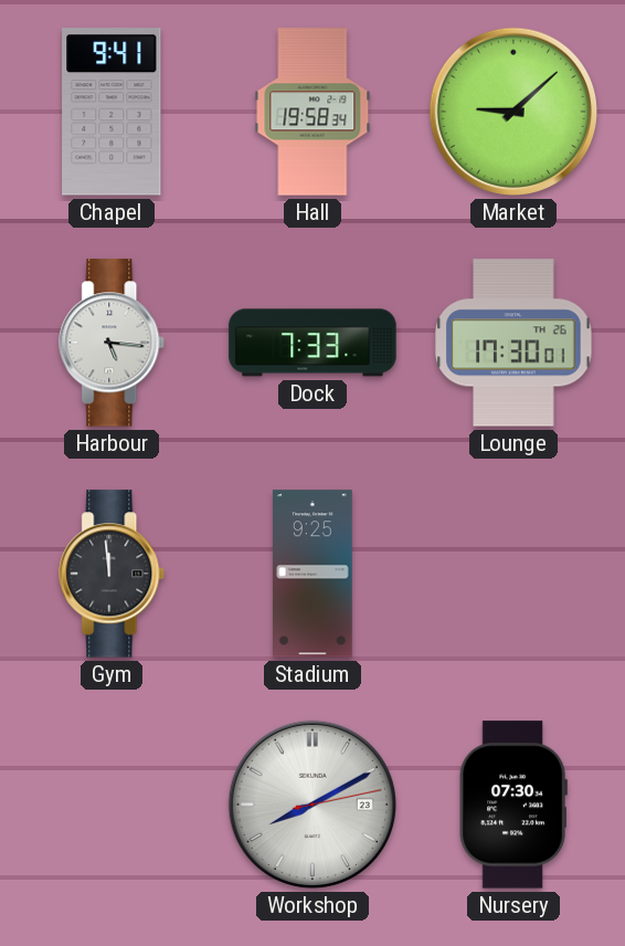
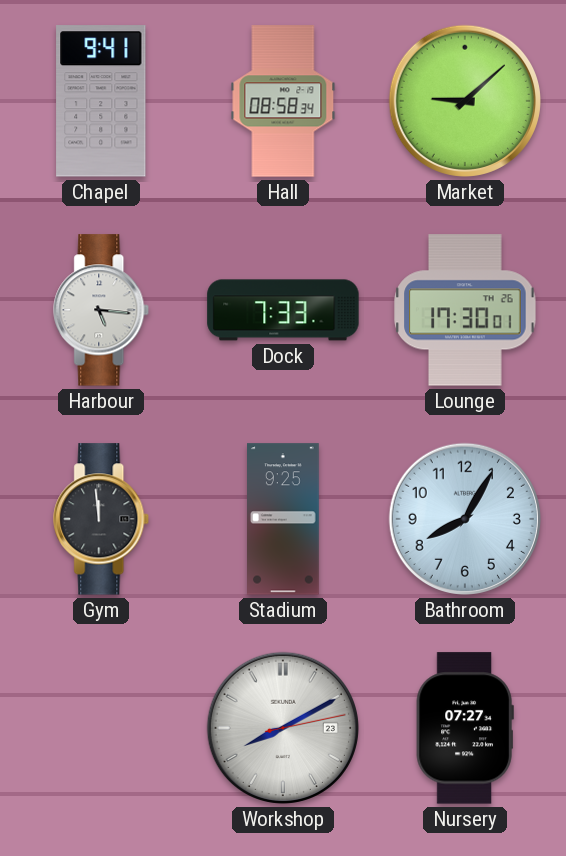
Hall: 19:58 -> 08:58
Bathroom: none -> 8:05
Nursery: 07:30 -> 07:27
